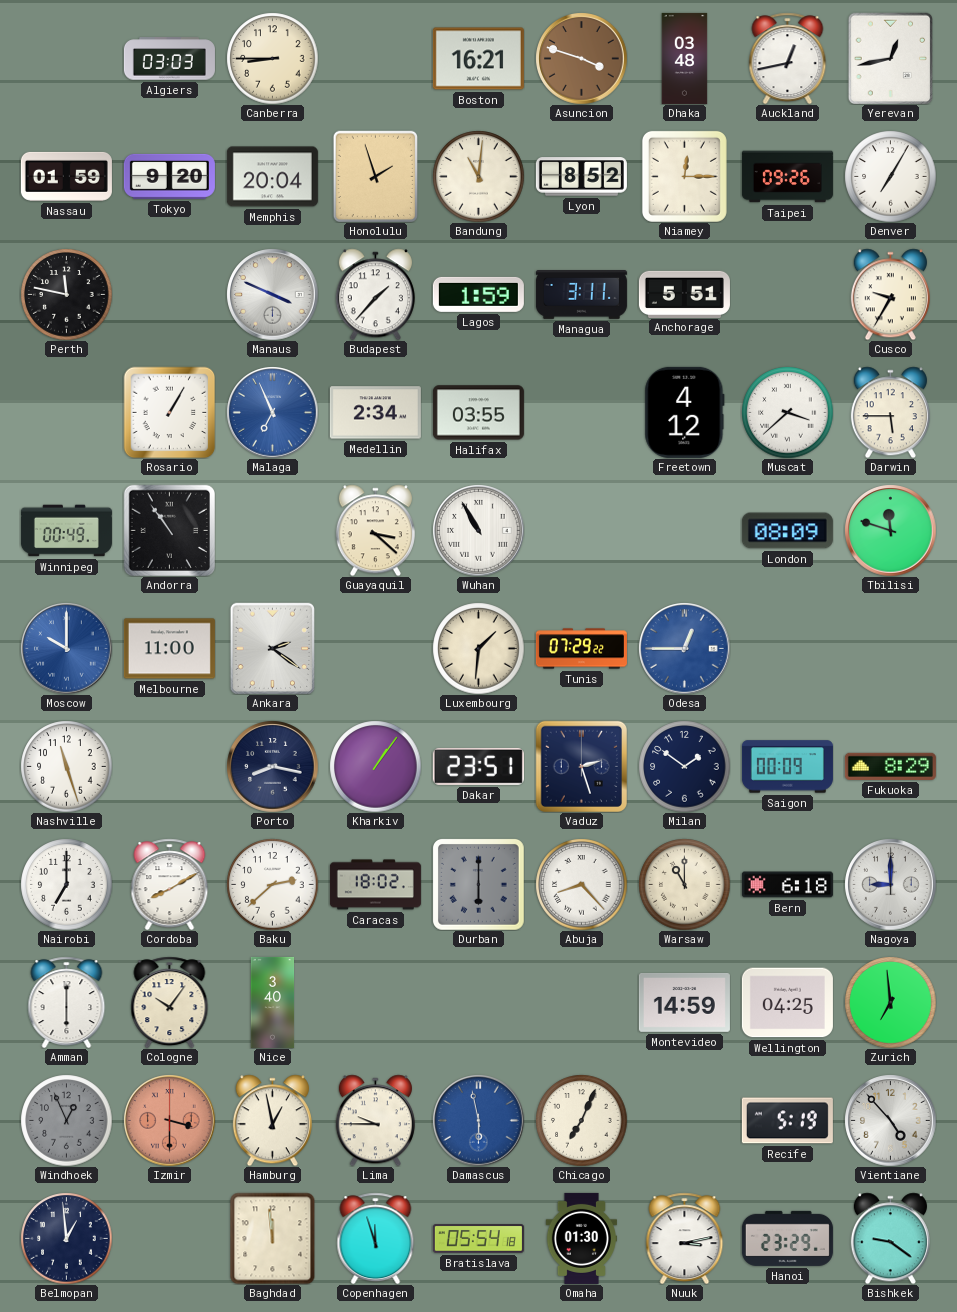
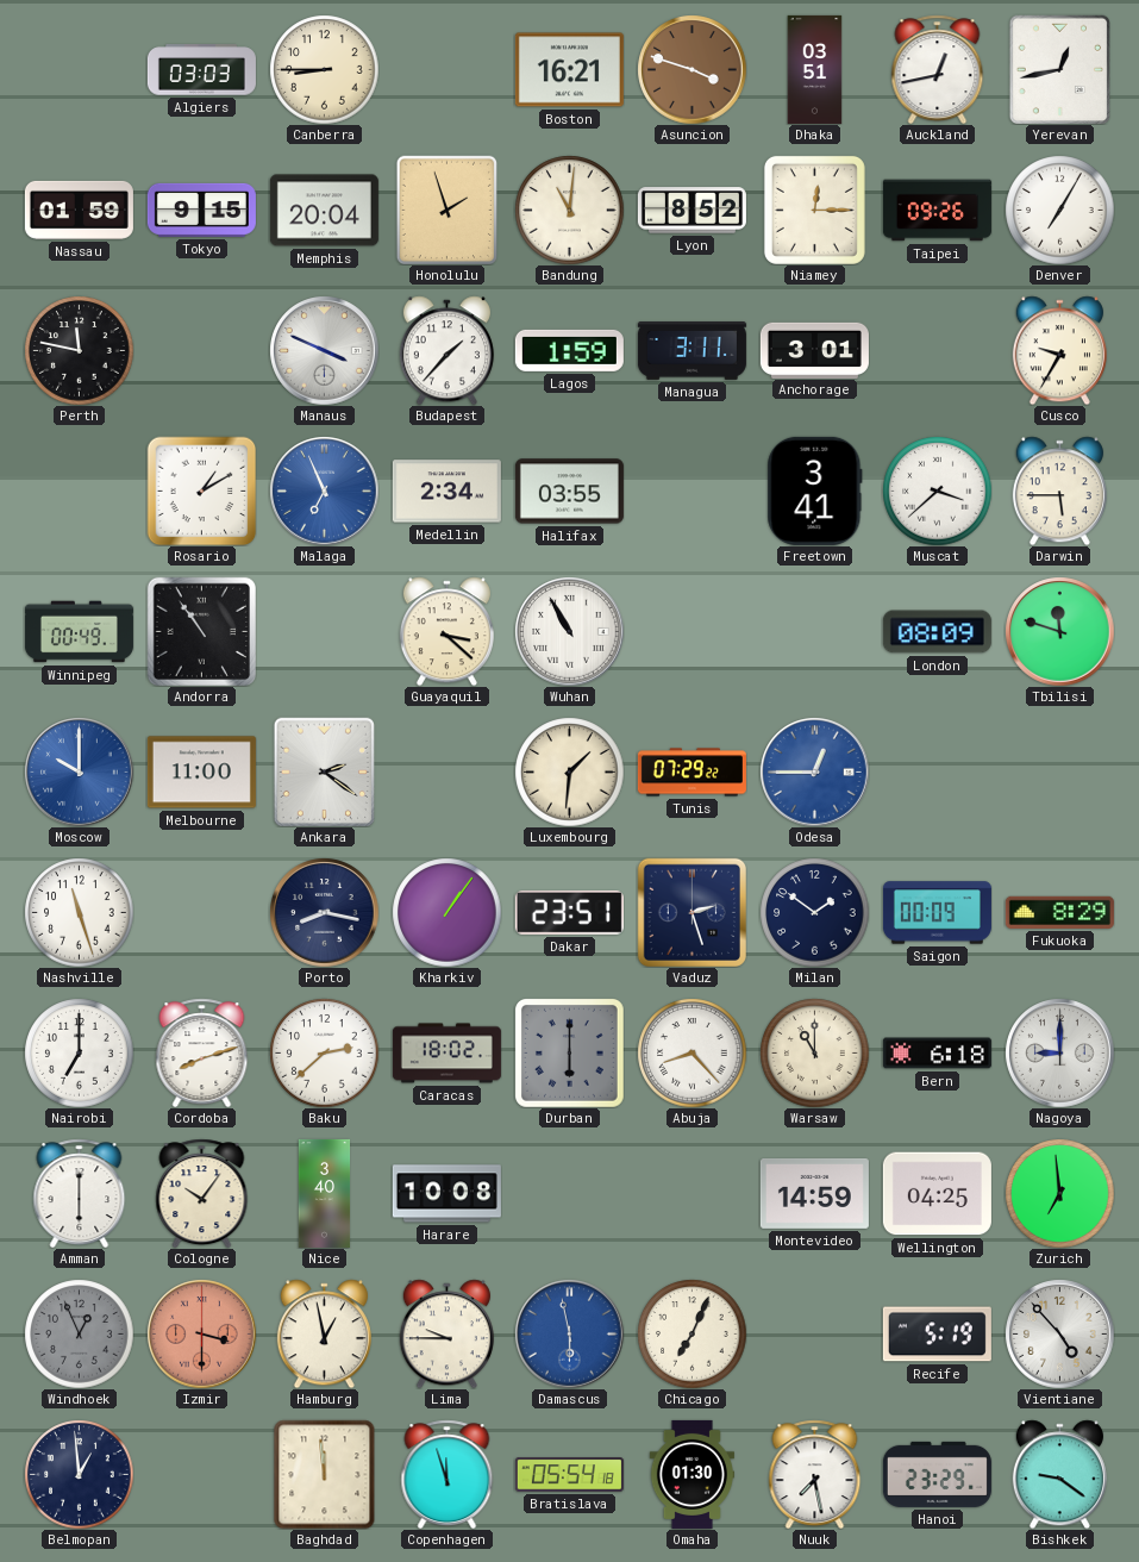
Dhaka: 03:48 -> 03:51
Tokyo: 9:20 -> 9:15
Anchorage: 5:51 -> 3:01
Rosario: 1:05 -> 1:10
Freetown: 4:12 -> 3:41
Cordoba: 8:10 -> 8:12
Harare: none -> 10:08
Nuuk: 3:13 -> 7:28
